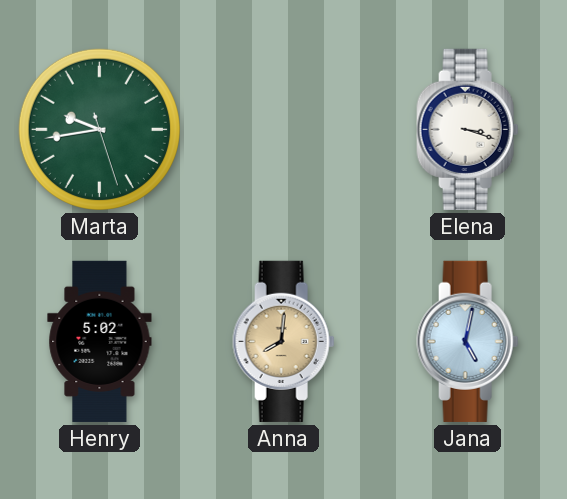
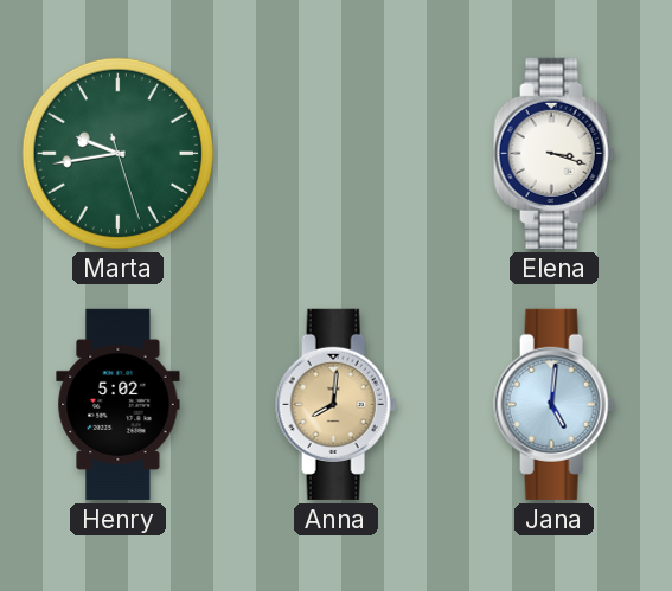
Jana: 5:02 -> 5:01
